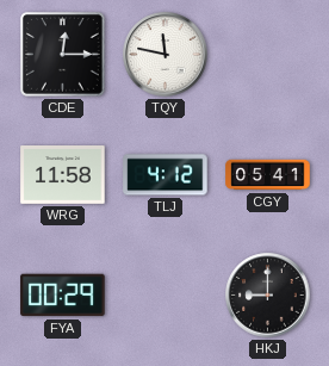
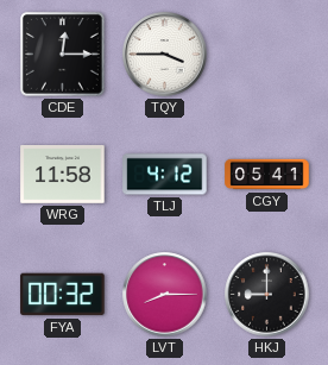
TQY: 11:47 -> 3:45
FYA: 00:29 -> 00:32
LVT: none -> 8:15
